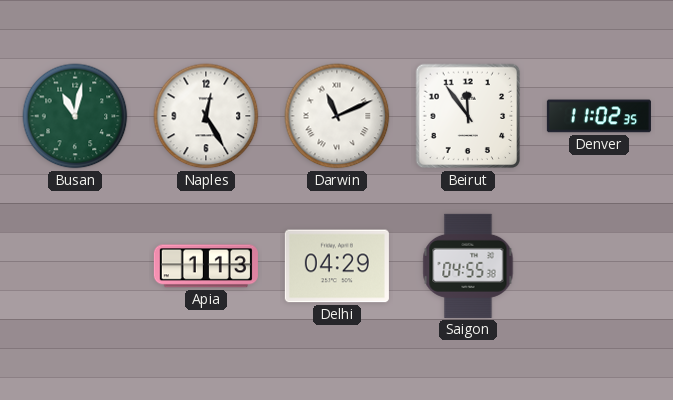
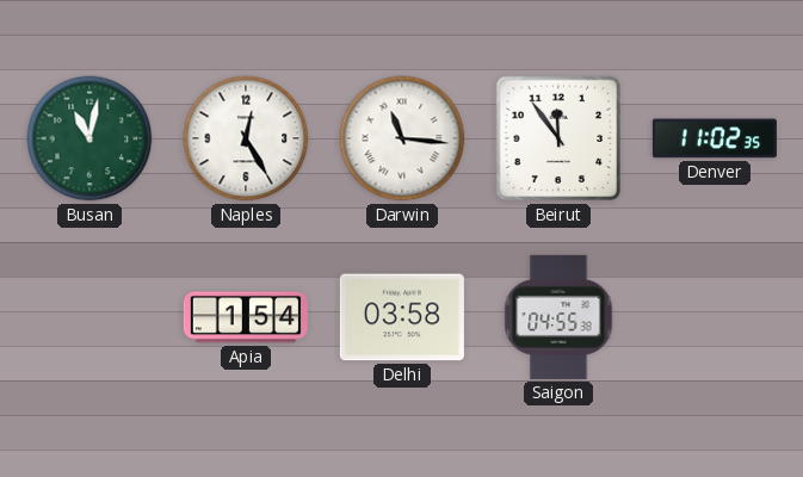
Darwin: 11:11 -> 11:16
Apia: 1:13 -> 1:54
Delhi: 04:29 -> 03:58
